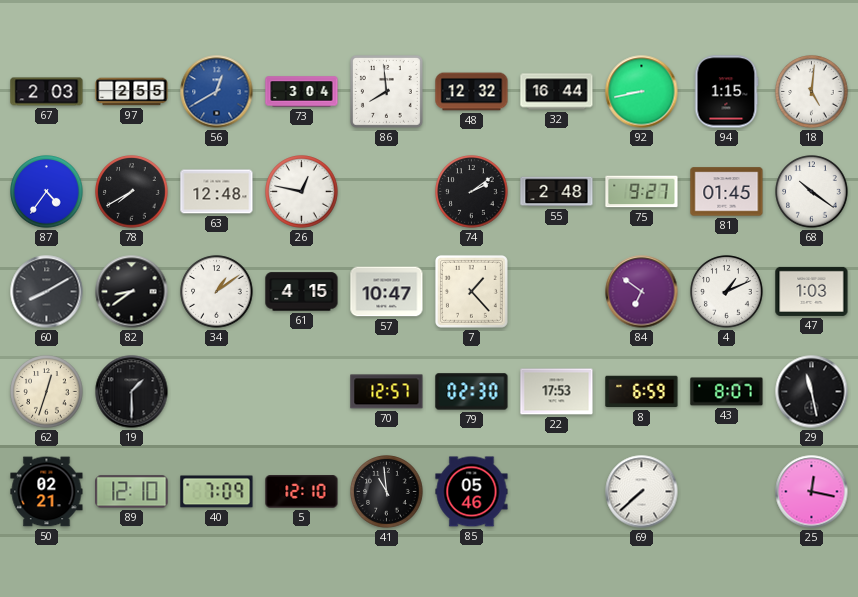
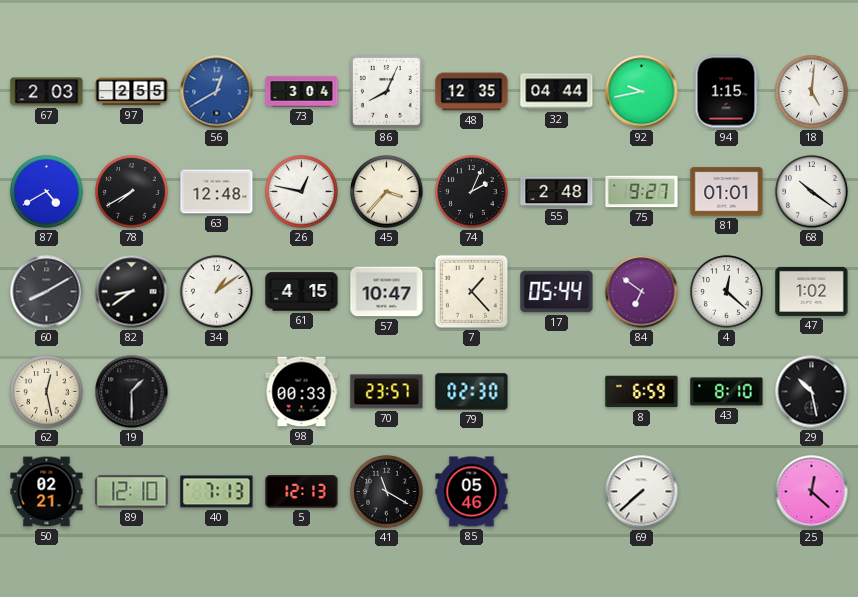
86: 7:59 -> 8:04
48: 12:32 -> 12:35
32: 16:44 -> 04:44
92: 8:43 -> 9:43
87: 4:36 -> 4:40
45: none -> 3:37
74: 2:09 -> 2:04
81: 01:45 -> 01:01
17: none -> 05:44
4: 1:11 -> 12:22
47: 1:03 -> 1:02
62: 12:33 -> 12:28
98: none -> 00:33
70: 12:57 -> 23:57
22: 17:53 -> none
43: 8:07 -> 8:10
29: 11:28 -> 10:28
40: 7:09 -> 7:13
5: 12:10 -> 12:13
41: 10:59 -> 11:20
25: 12:17 -> 12:22
